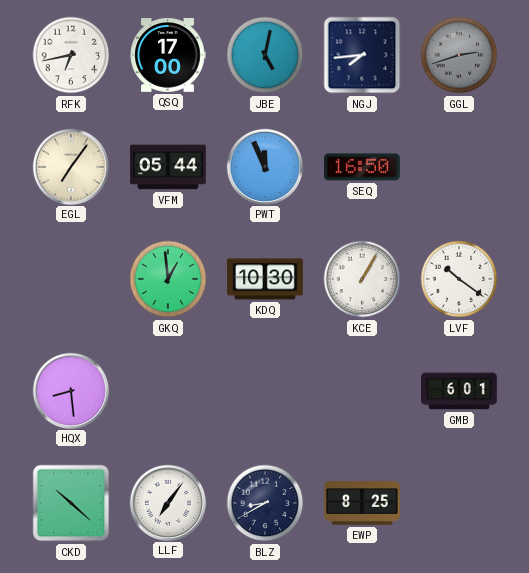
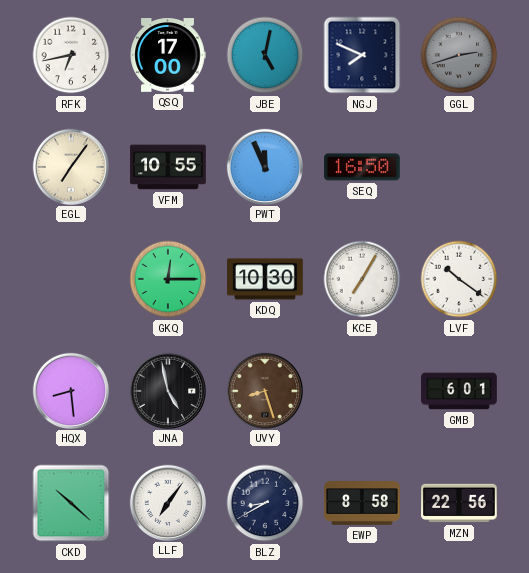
NGJ: 7:44 -> 7:49
VFM: 05:44 -> 10:55
GKQ: 12:59 -> 12:15
KCE: 1:05 -> 7:05
JNA: none -> 4:58
UVY: none -> 8:27
EWP: 8:25 -> 8:58
MZN: none -> 22:56
